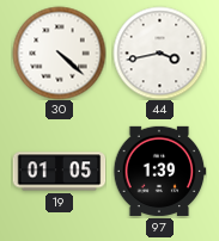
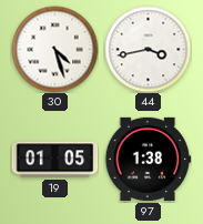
30: 4:22 -> 4:27
97: 1:39 -> 1:38
